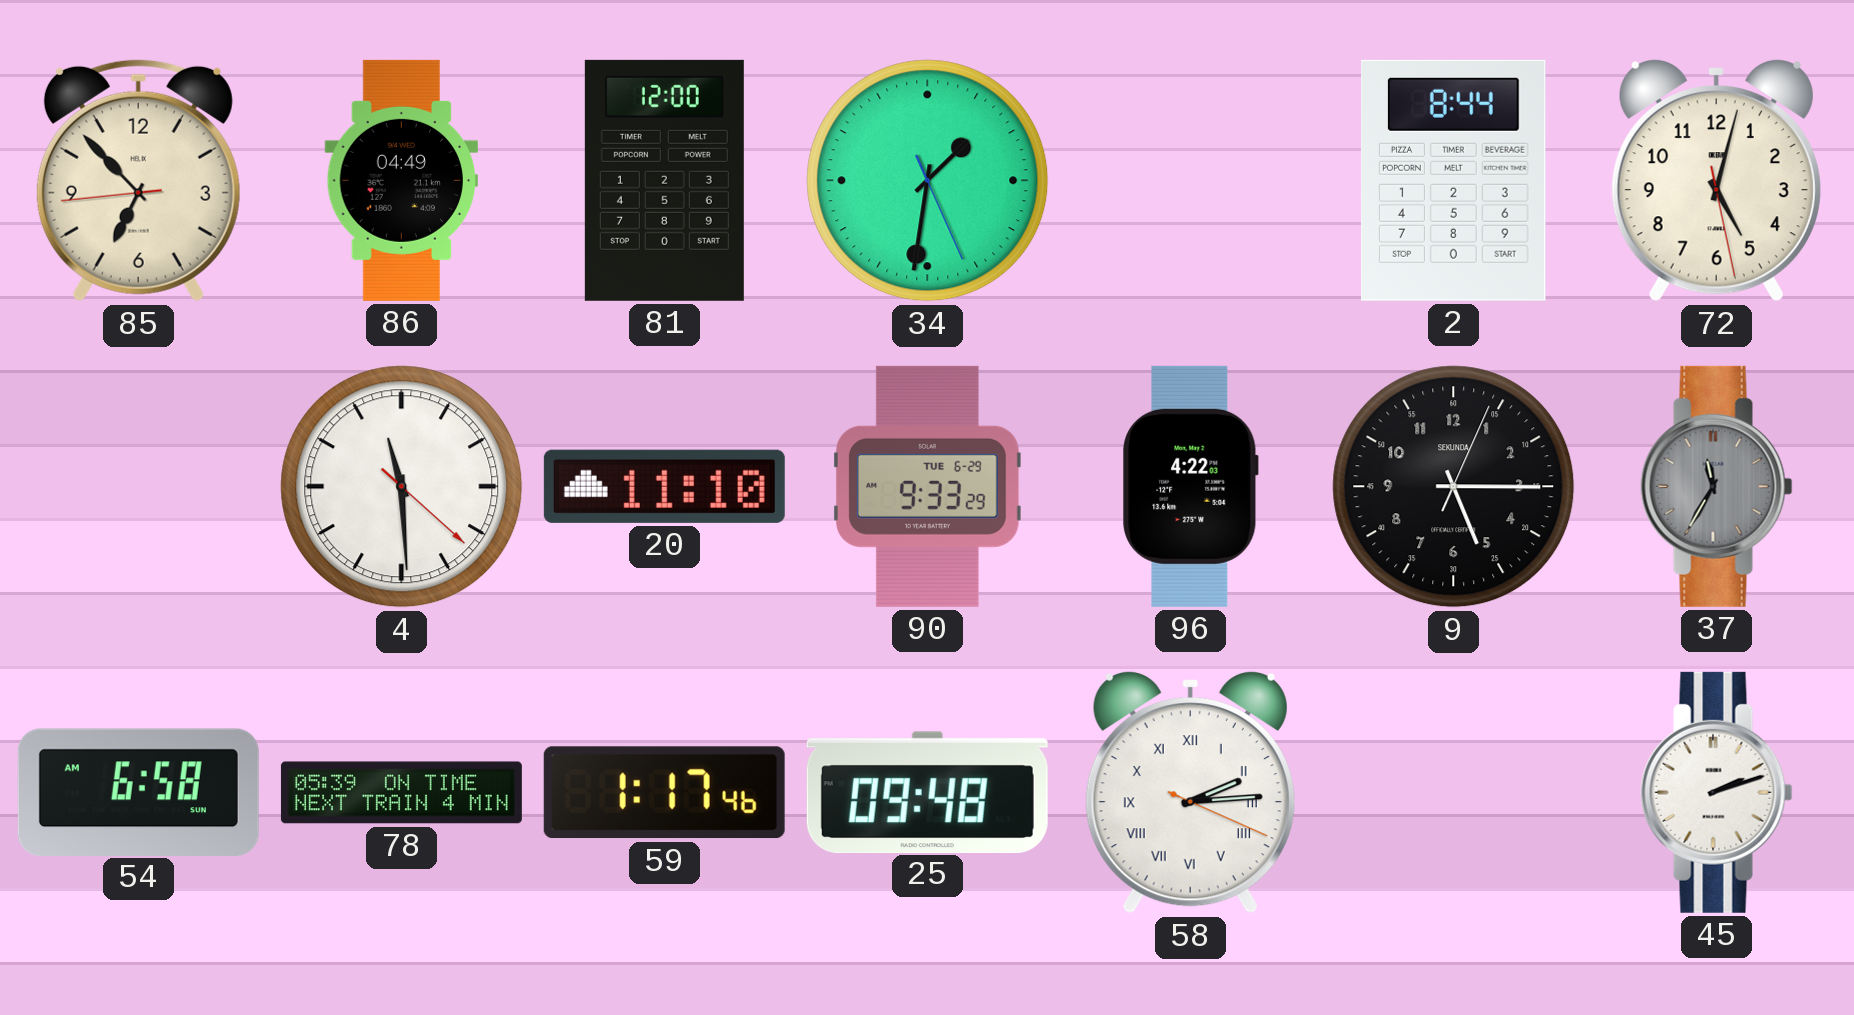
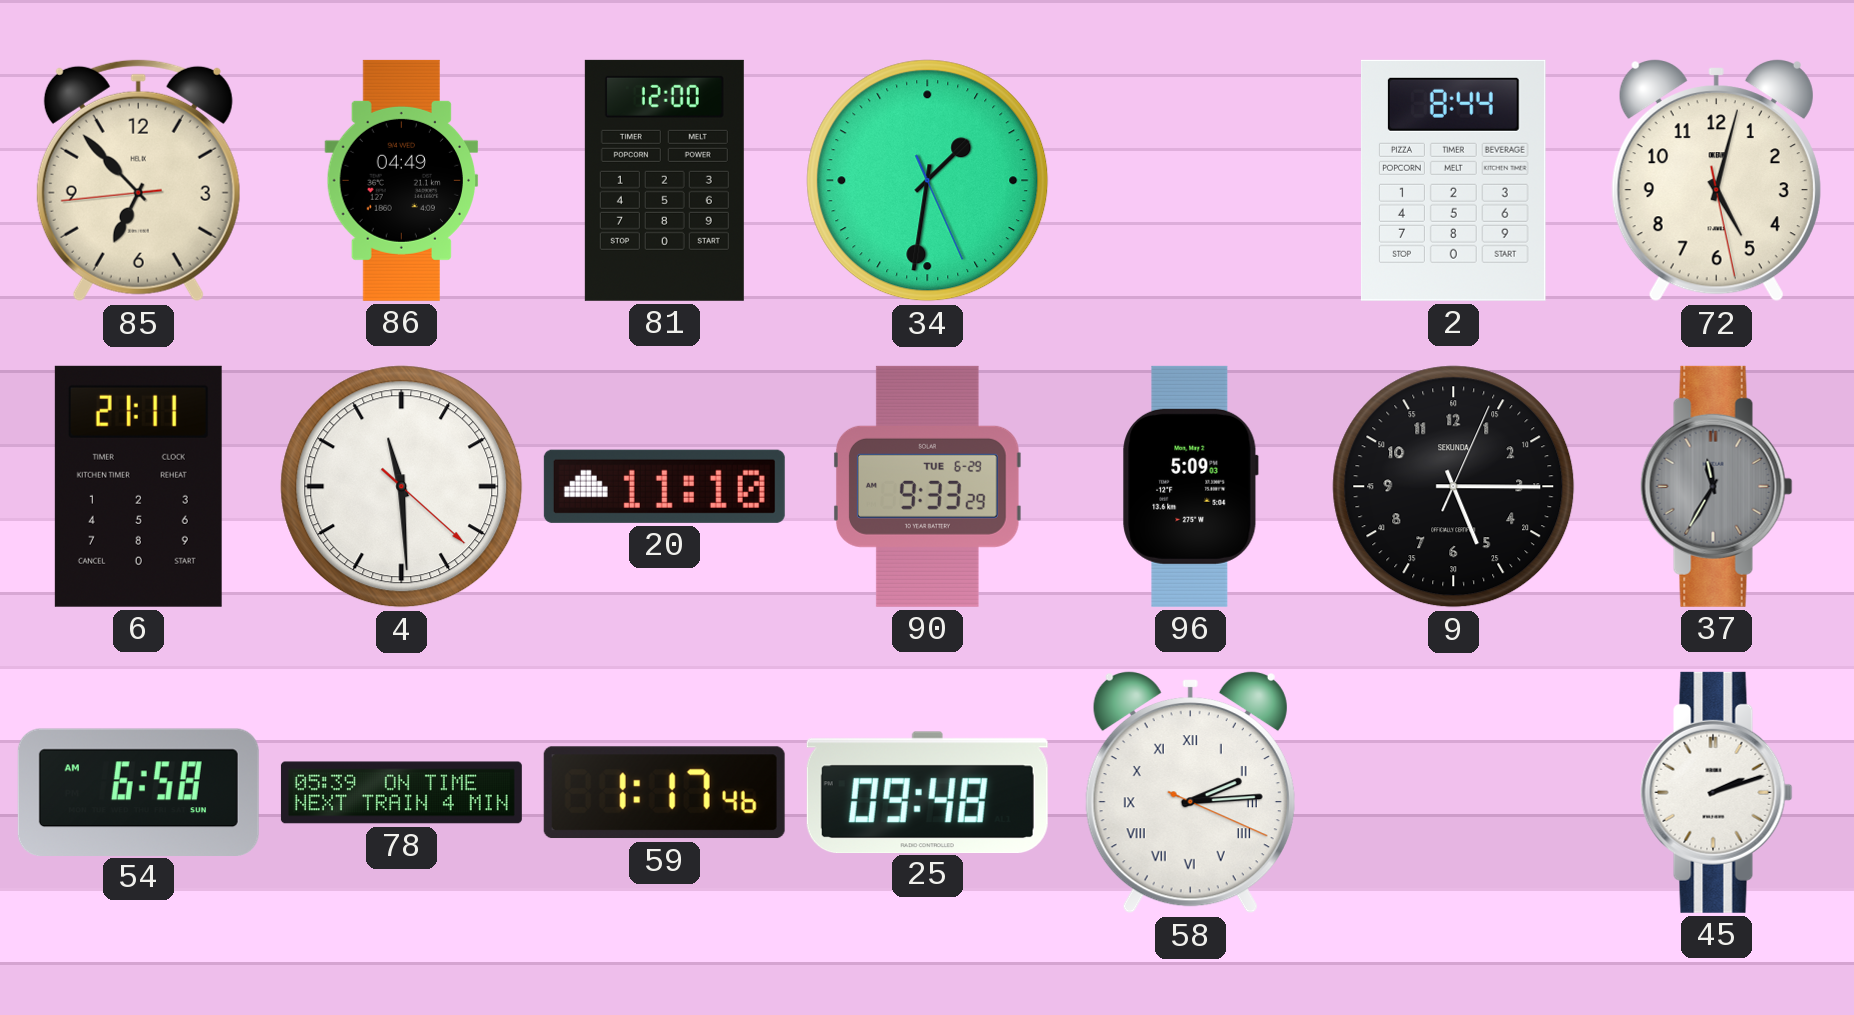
6: none -> 21:11
96: 4:22 -> 5:09
